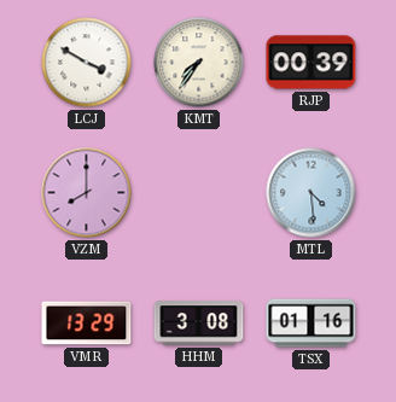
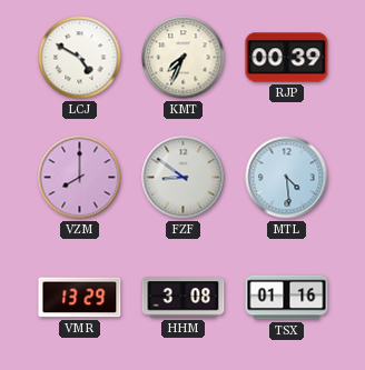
LCJ: 3:50 -> 4:50
KMT: 7:36 -> 7:34
FZF: none -> 8:51
